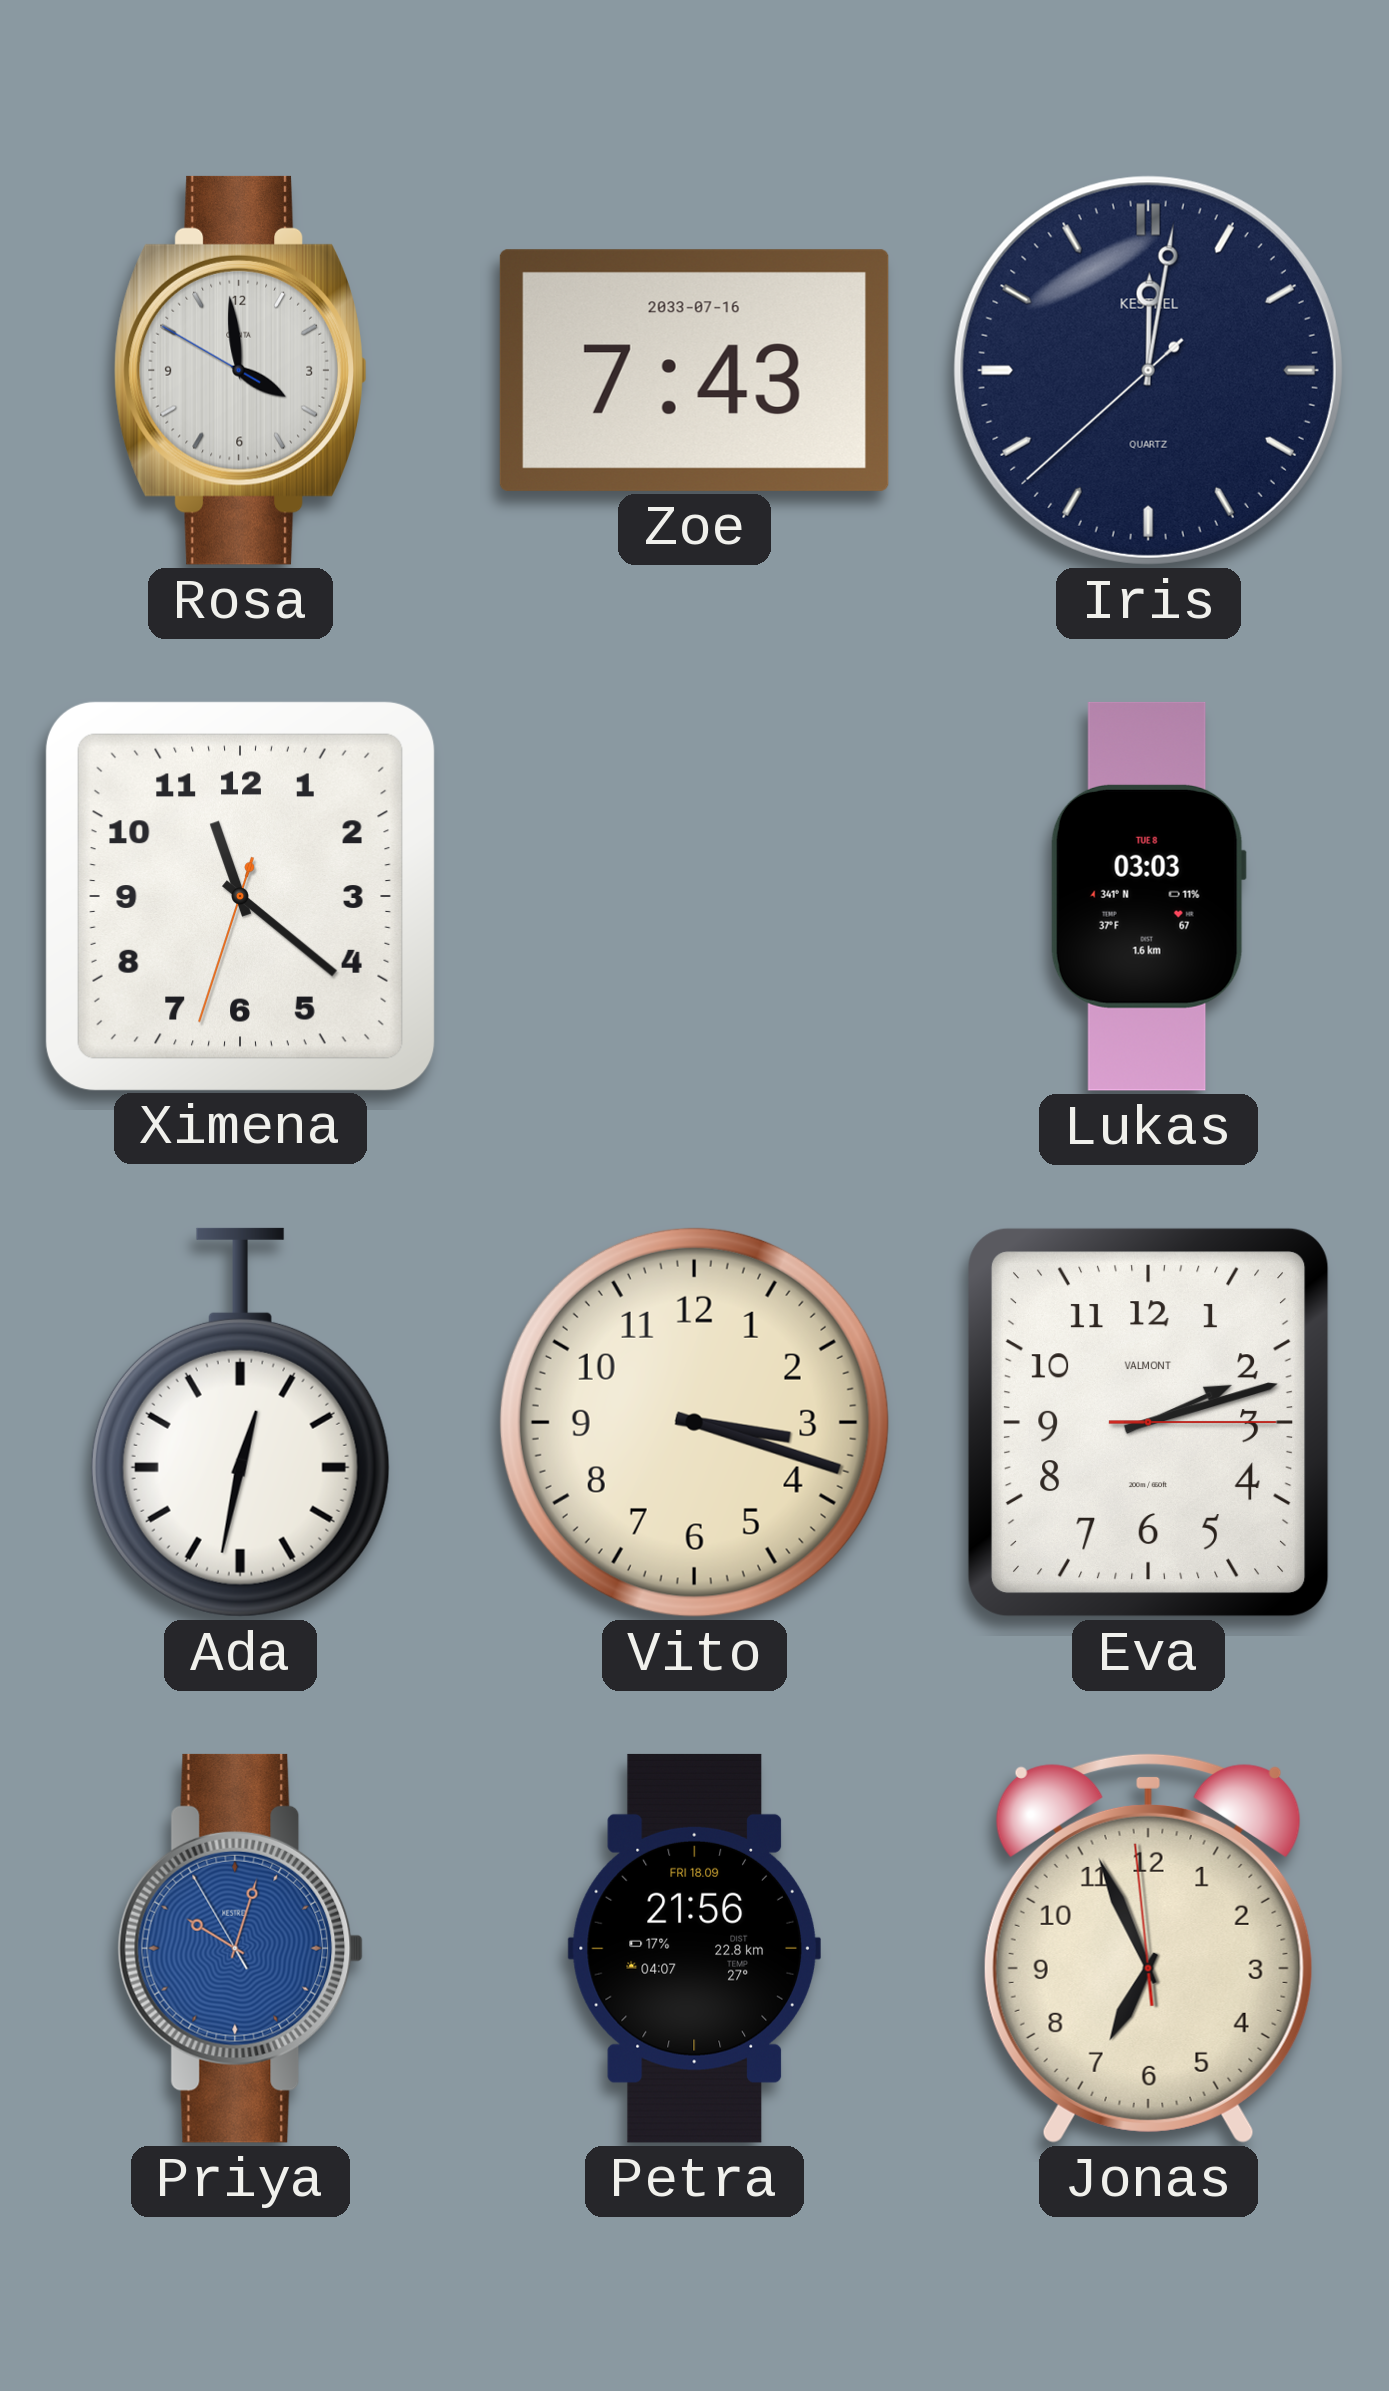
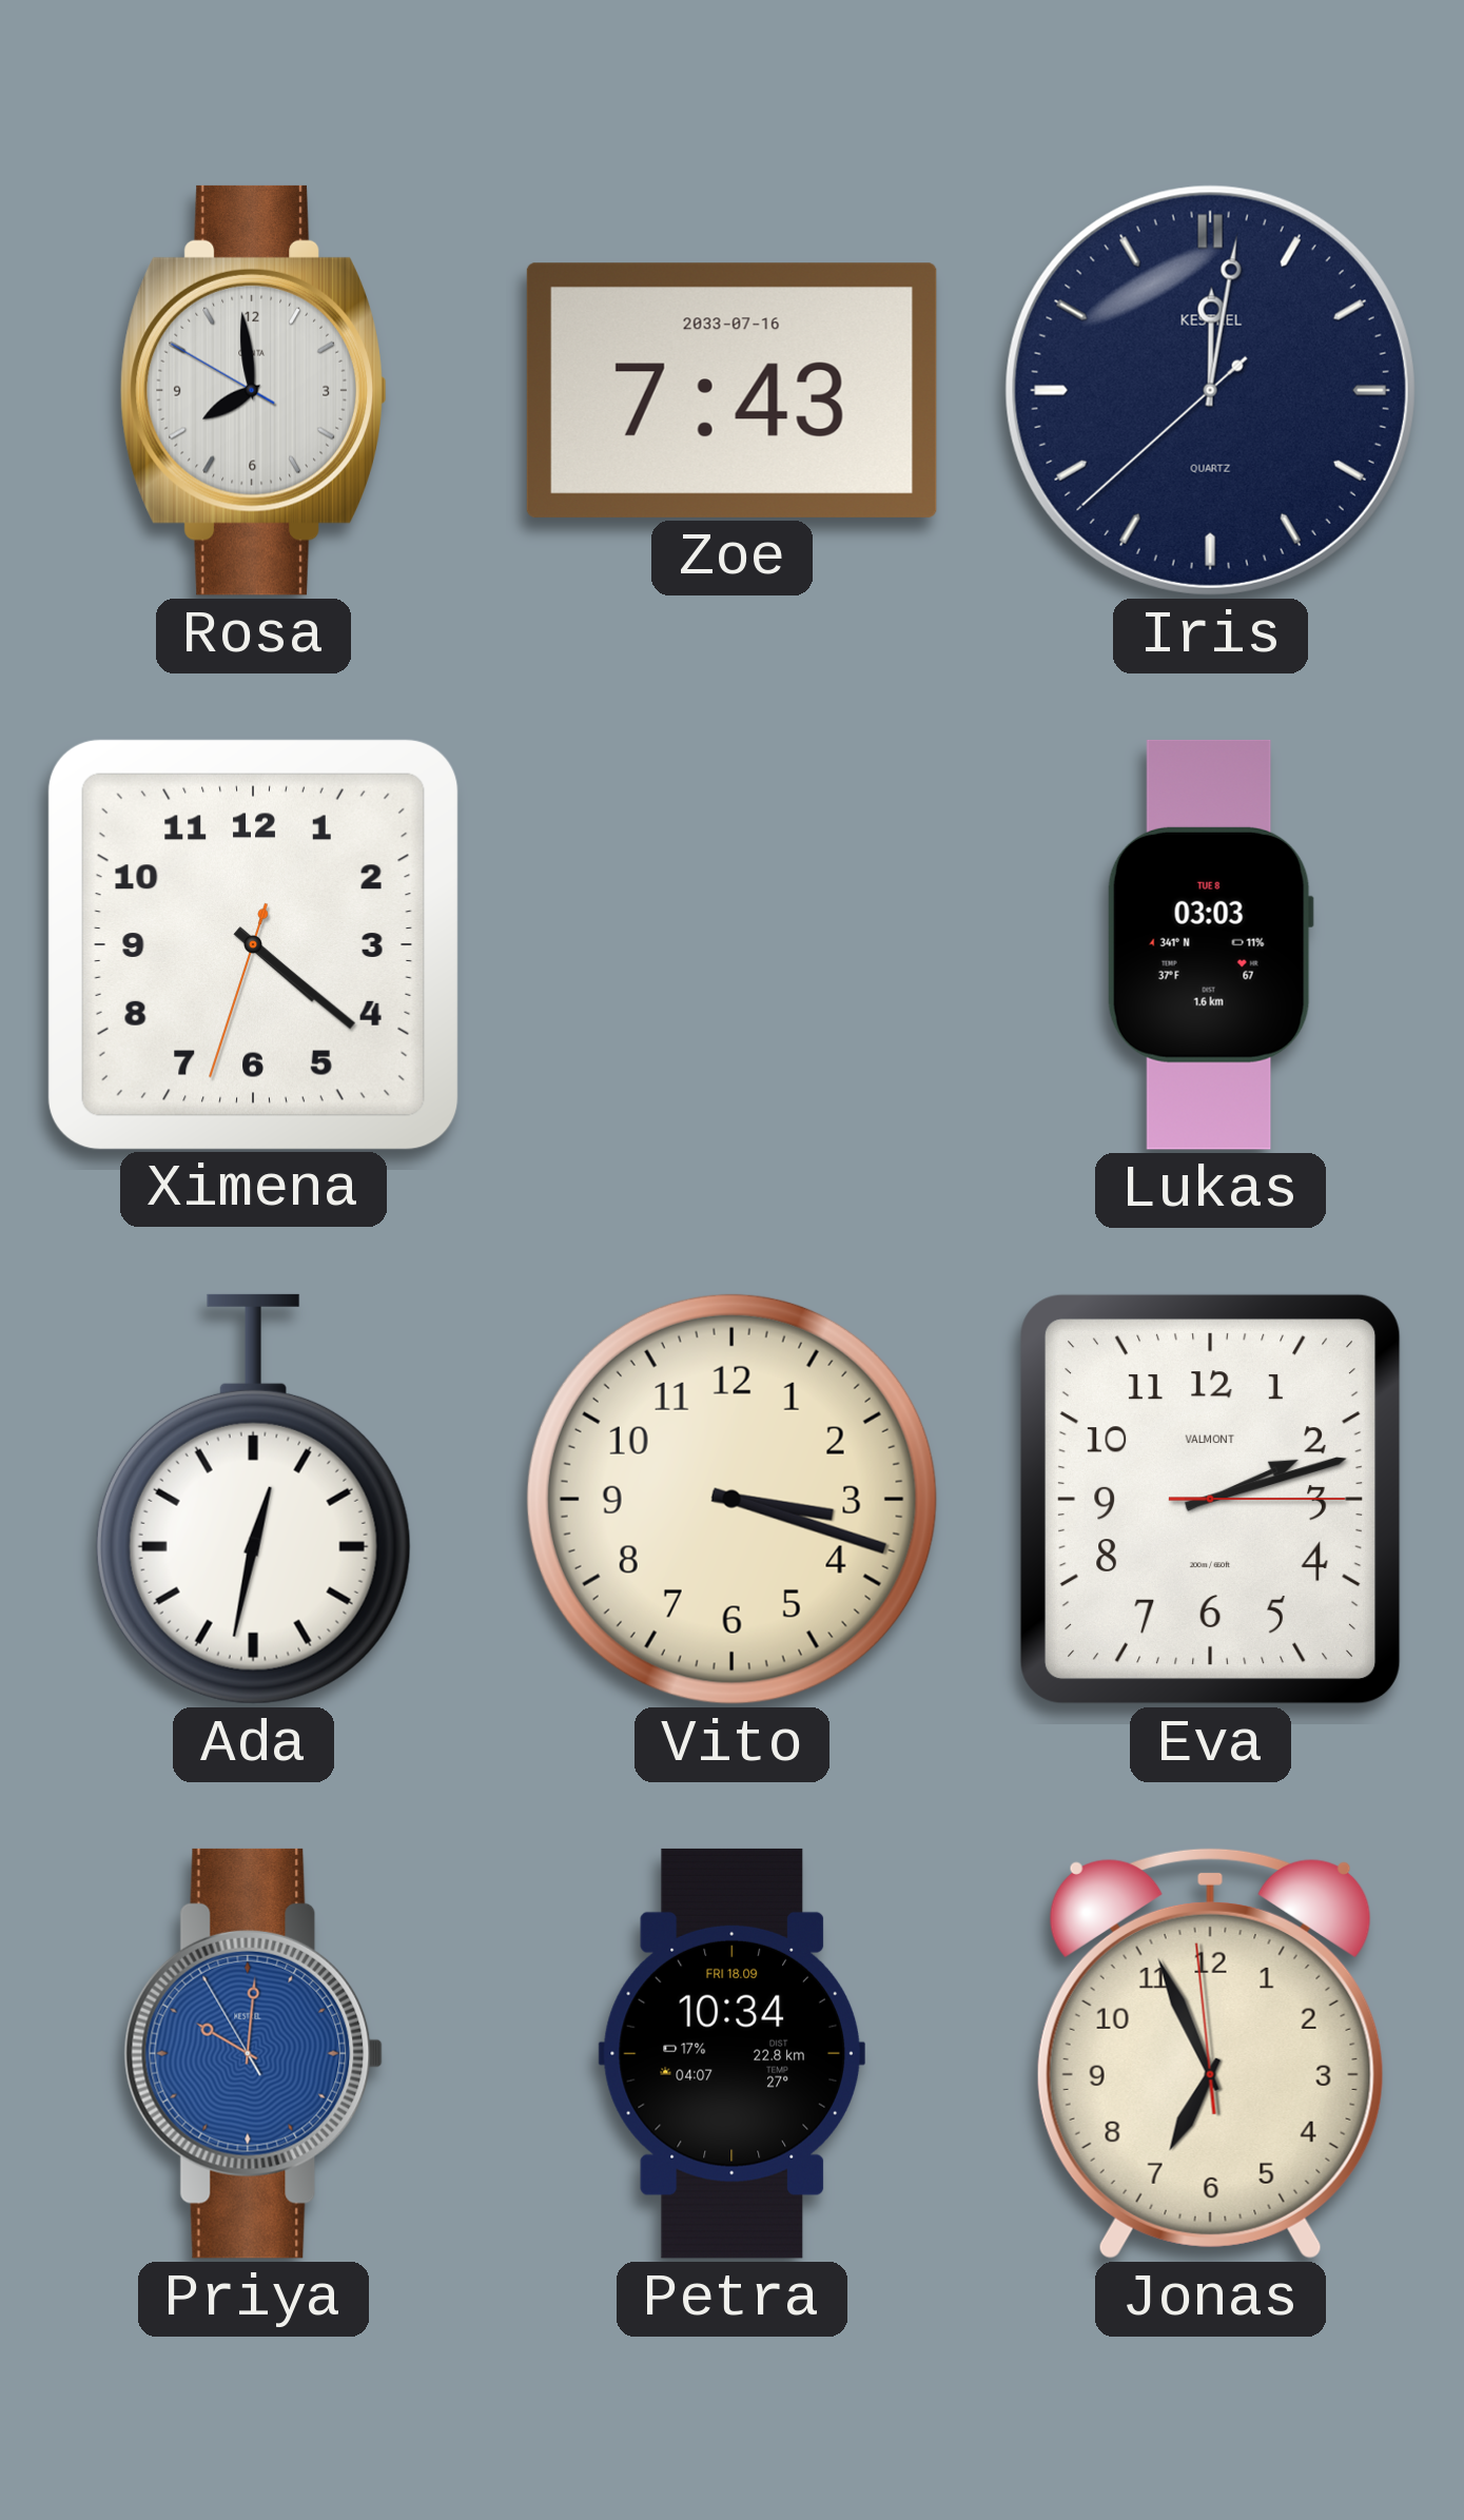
Rosa: 3:58 -> 7:58
Ximena: 11:21 -> 4:21
Priya: 10:02 -> 10:00
Petra: 21:56 -> 10:34
